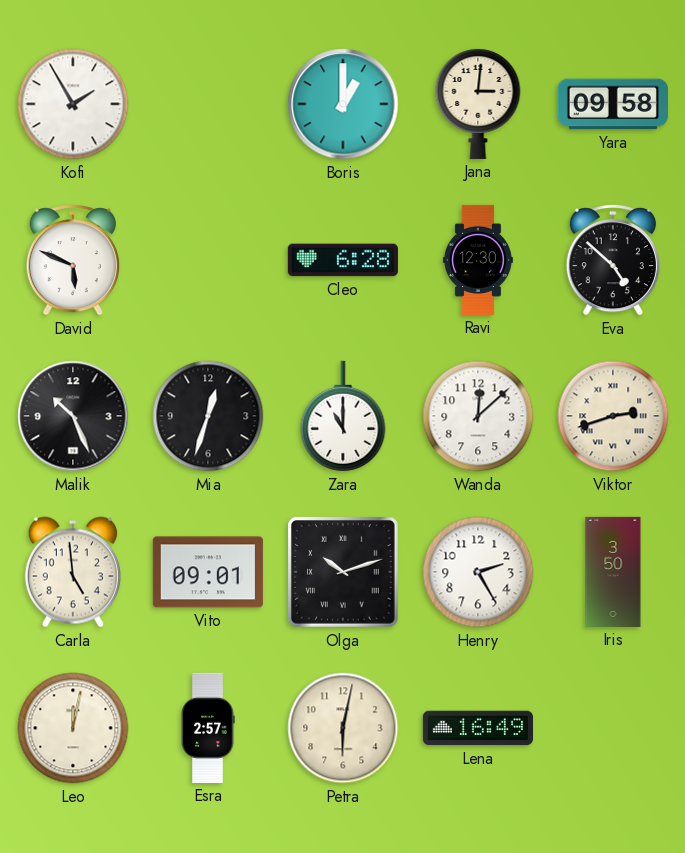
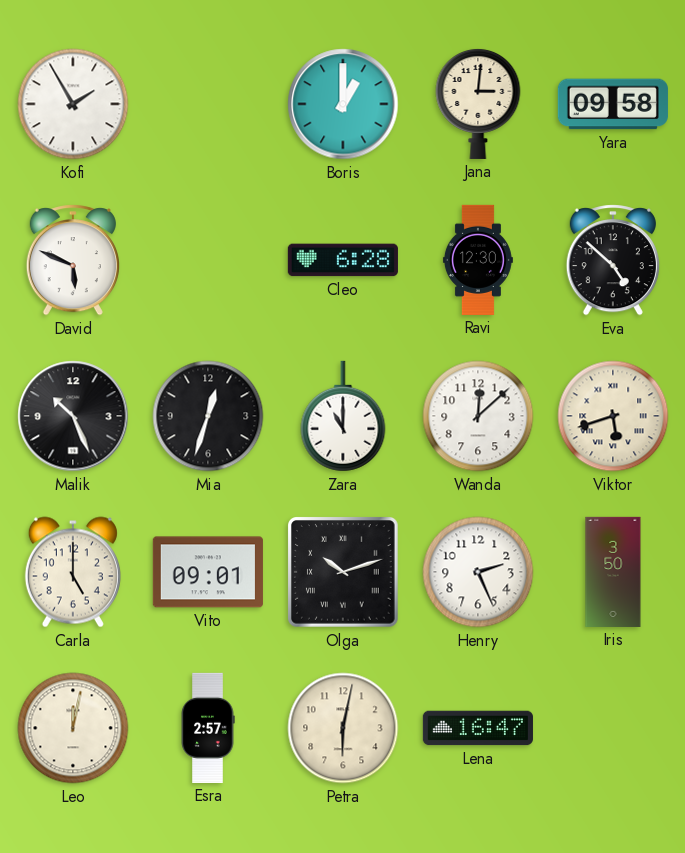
Viktor: 2:42 -> 5:42
Carla: 4:59 -> 5:00
Henry: 2:25 -> 2:26
Lena: 16:49 -> 16:47
